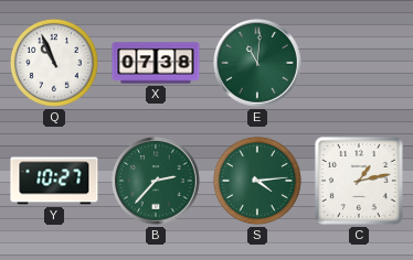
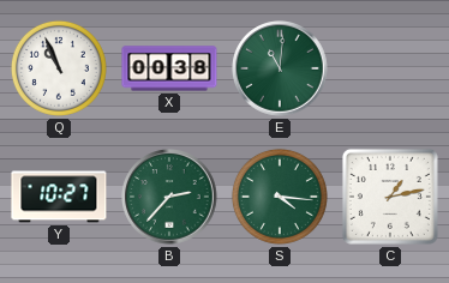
X: 07:38 -> 00:38
S: 4:14 -> 4:16
